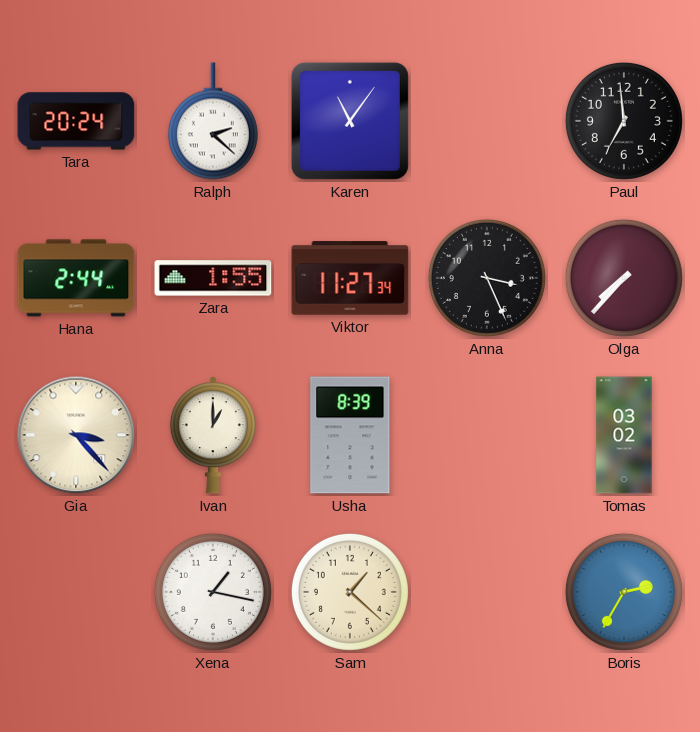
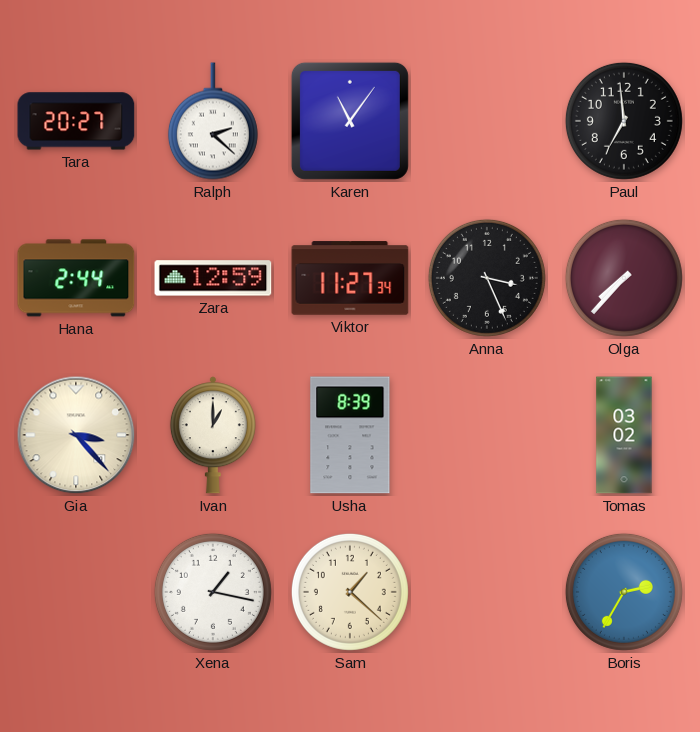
Tara: 20:24 -> 20:27
Zara: 1:55 -> 12:59
